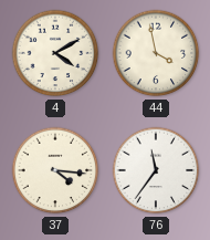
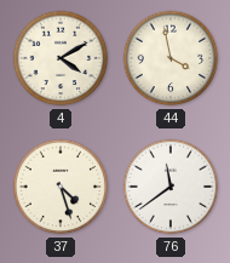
37: 4:16 -> 4:27
76: 11:36 -> 11:39
